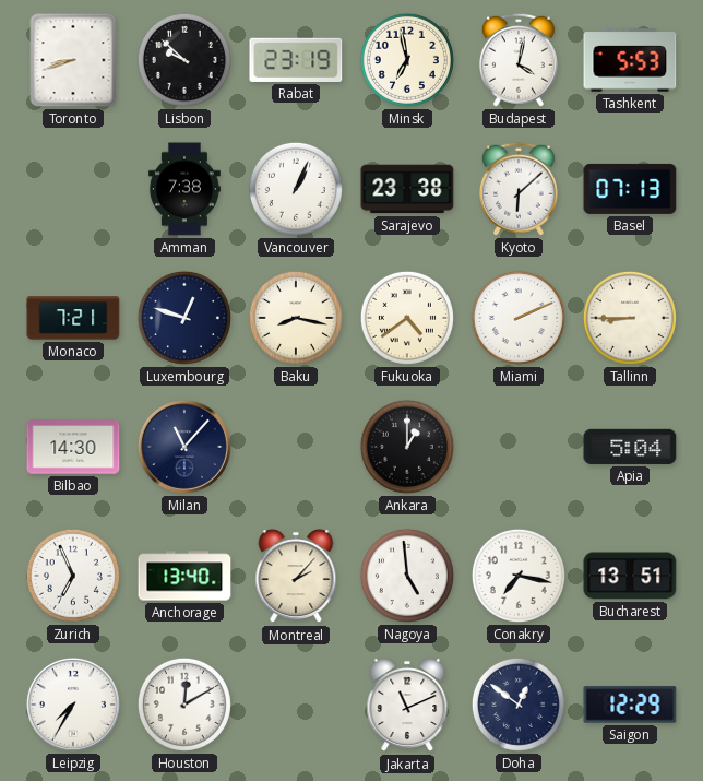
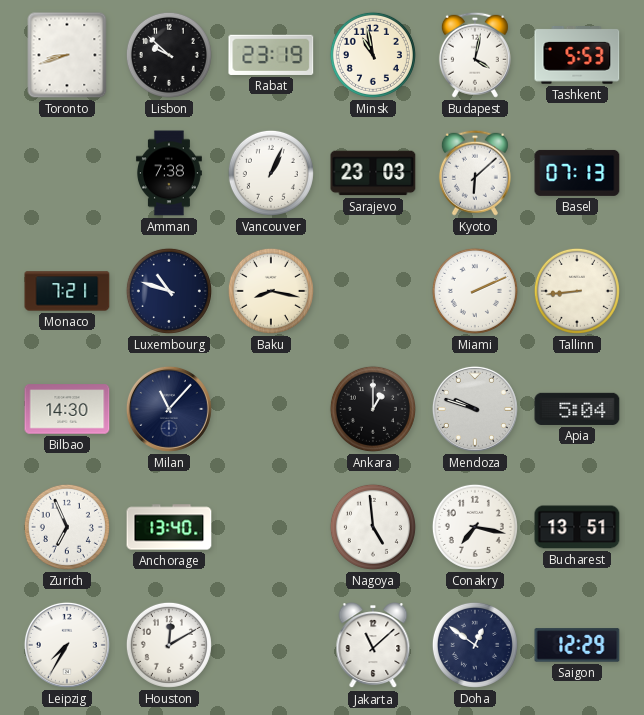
Minsk: 6:58 -> 10:58
Sarajevo: 23:38 -> 23:03
Luxembourg: 12:48 -> 10:48
Fukuoka: 4:39 -> none
Tallinn: 8:45 -> 8:44
Mendoza: none -> 9:48
Montreal: 2:07 -> none
Jakarta: 11:11 -> 11:08
